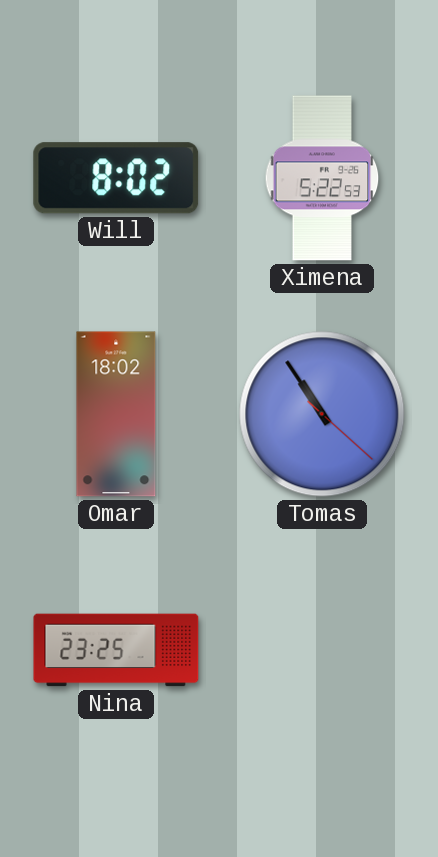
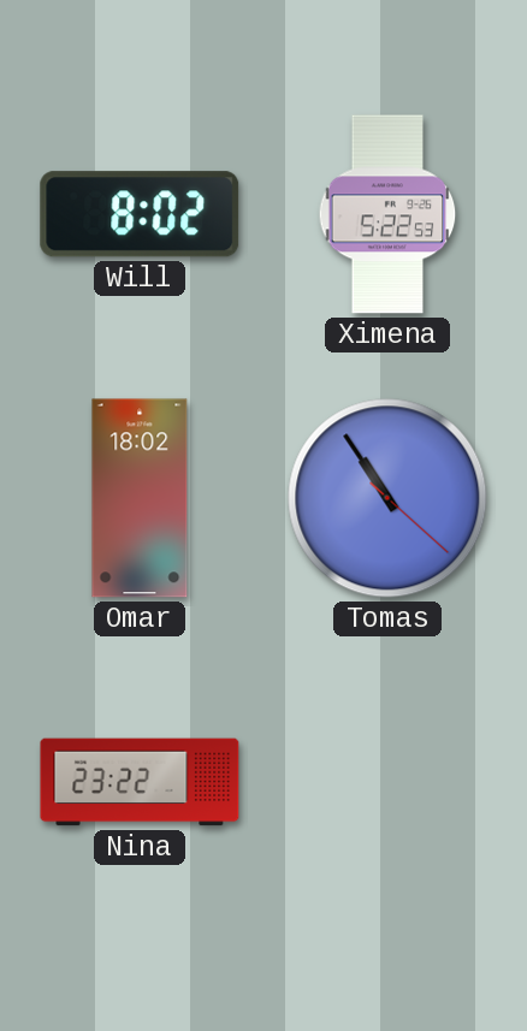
Nina: 23:25 -> 23:22
